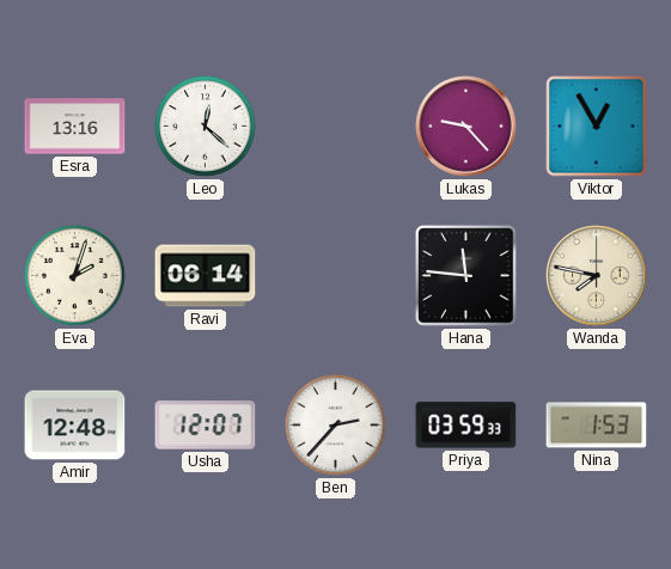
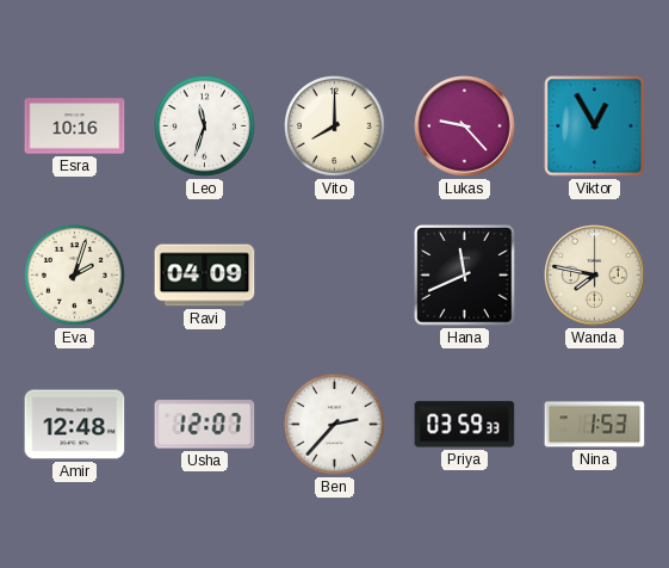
Esra: 13:16 -> 10:16
Leo: 12:22 -> 11:33
Vito: none -> 8:00
Ravi: 06:14 -> 04:09
Hana: 11:46 -> 11:41
